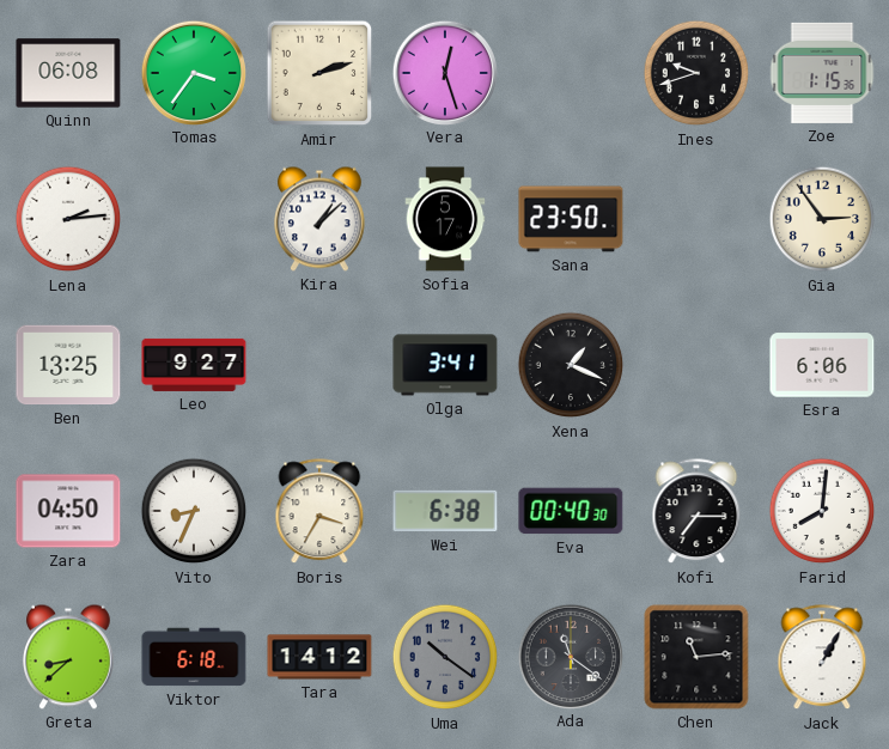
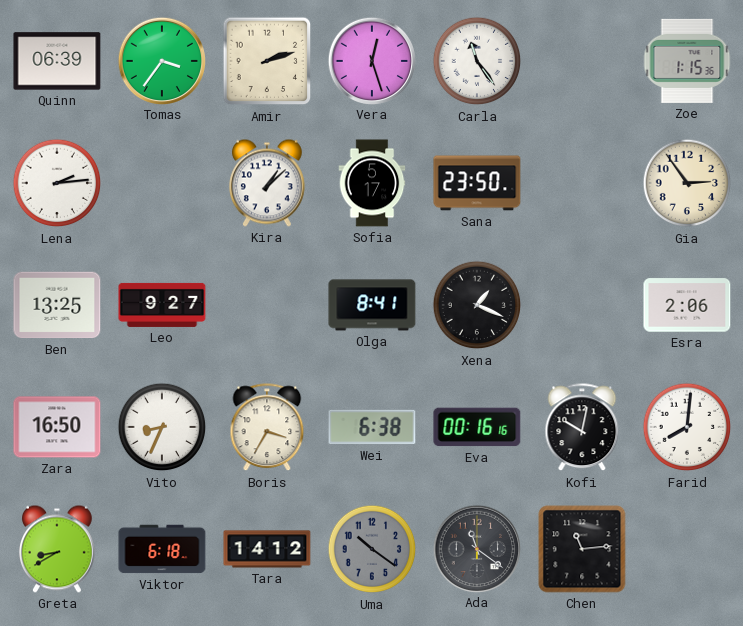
Quinn: 06:08 -> 06:39
Carla: none -> 11:24
Ines: 9:42 -> none
Olga: 3:41 -> 8:41
Esra: 6:06 -> 2:06
Zara: 04:50 -> 16:50
Eva: 00:40 -> 00:16
Kofi: 7:15 -> 10:02
Greta: 8:38 -> 8:40
Jack: 1:05 -> none
